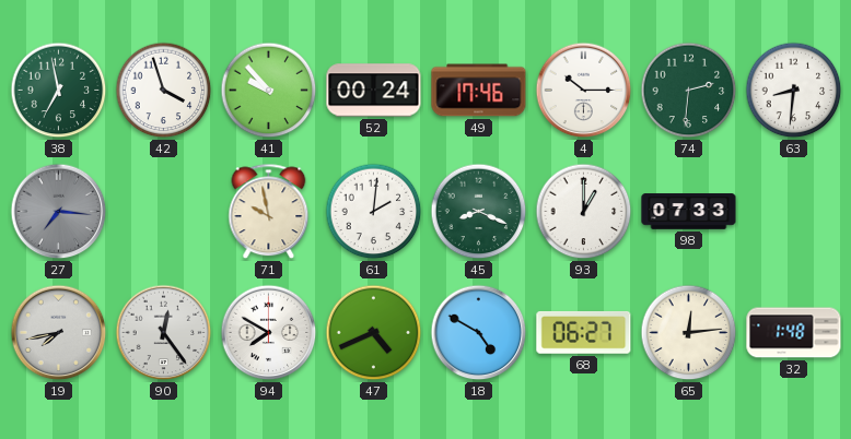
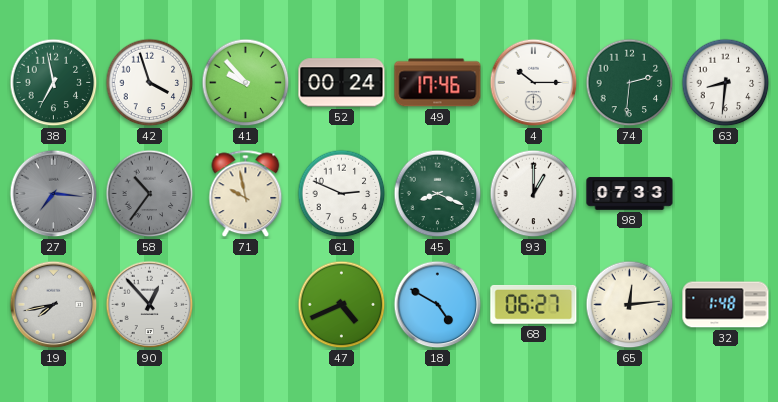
58: none -> 10:36
61: 2:01 -> 2:49
90: 12:24 -> 12:53
94: 7:50 -> none
